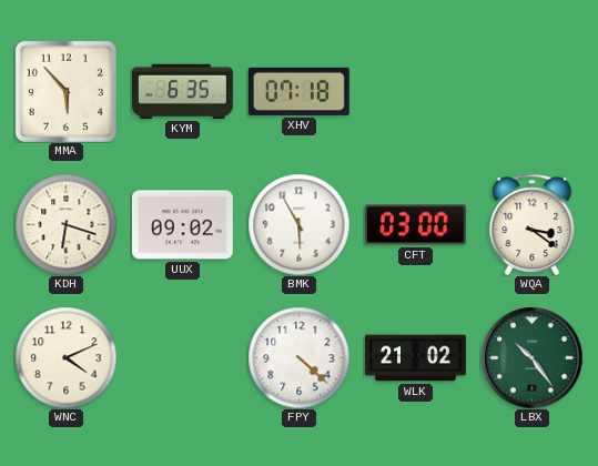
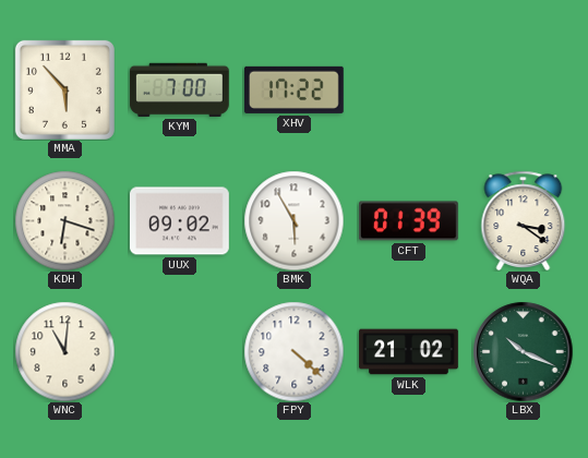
KYM: 6:35 -> 7:00
XHV: 07:18 -> 17:22
CFT: 03:00 -> 01:39
WNC: 4:11 -> 11:01
LBX: 10:24 -> 10:19
